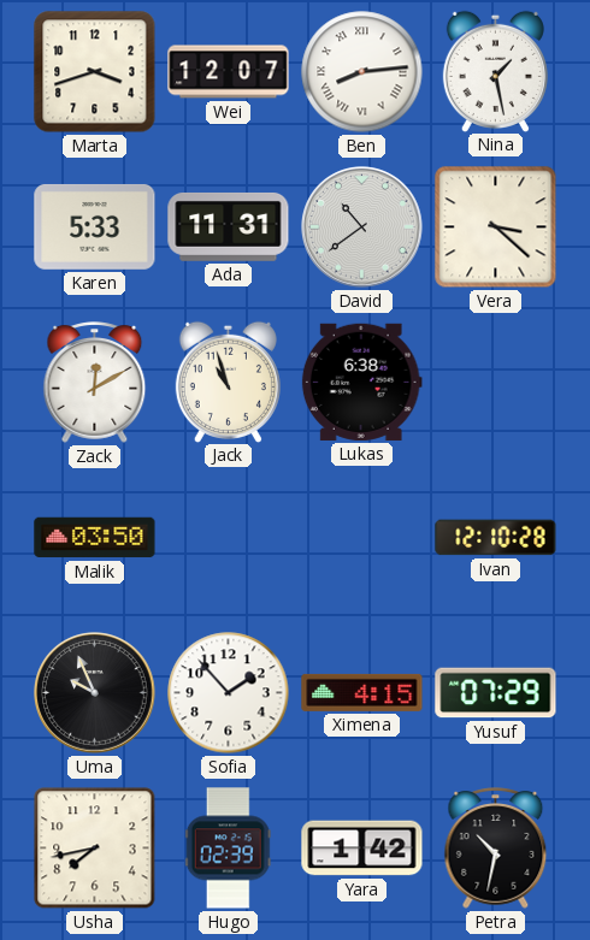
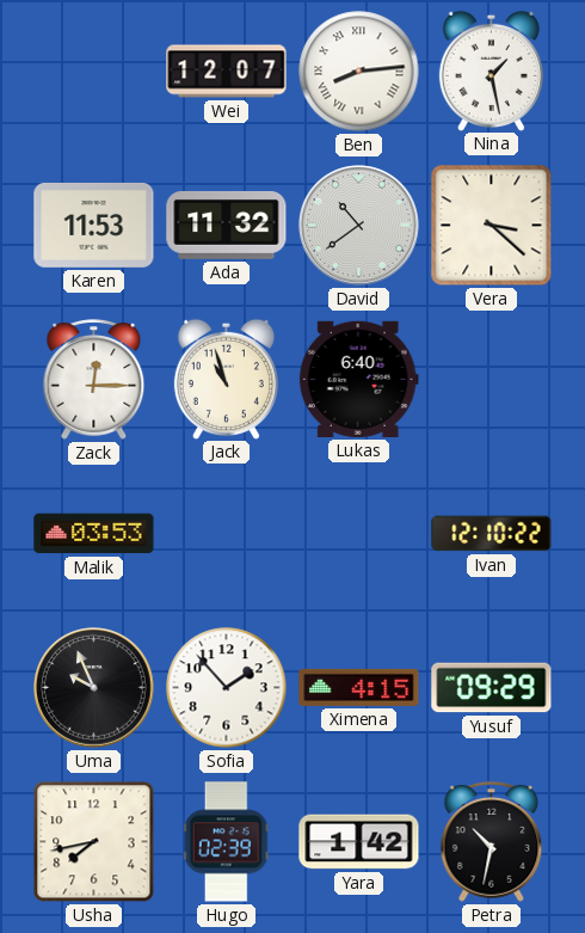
Marta: 3:42 -> none
Karen: 5:33 -> 11:53
Ada: 11:31 -> 11:32
Zack: 12:10 -> 12:15
Lukas: 6:38 -> 6:40
Malik: 03:50 -> 03:53
Ivan: 12:10:28 -> 12:10:22
Yusuf: 07:29 -> 09:29
